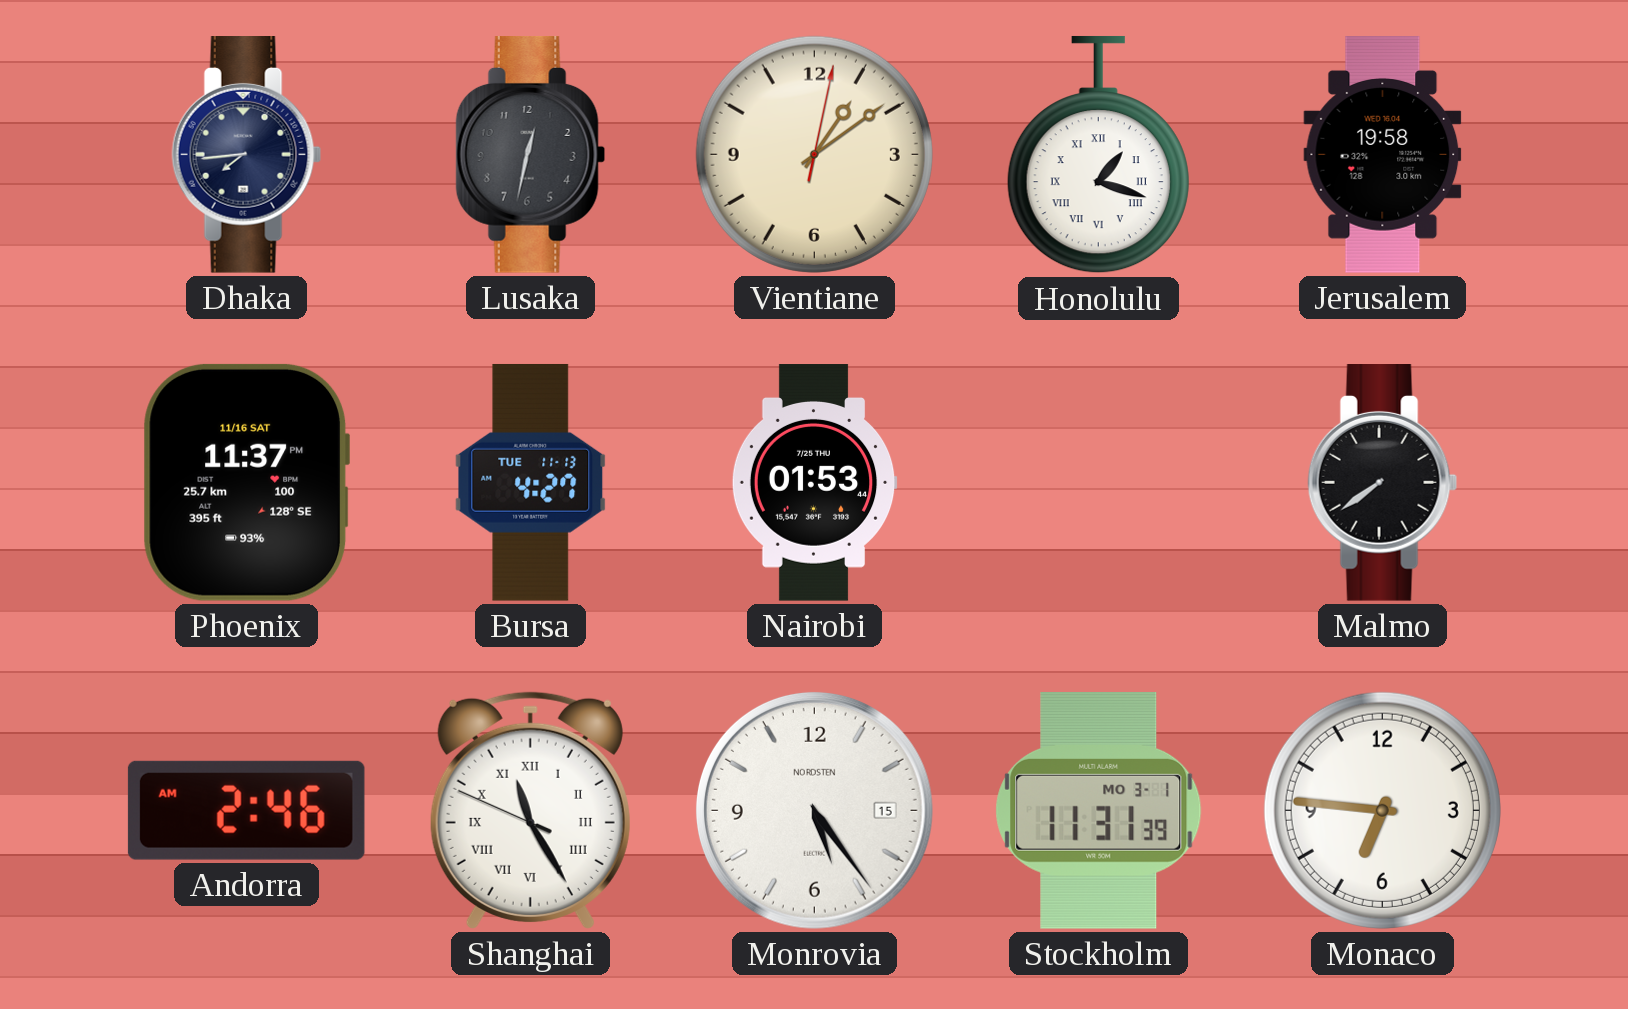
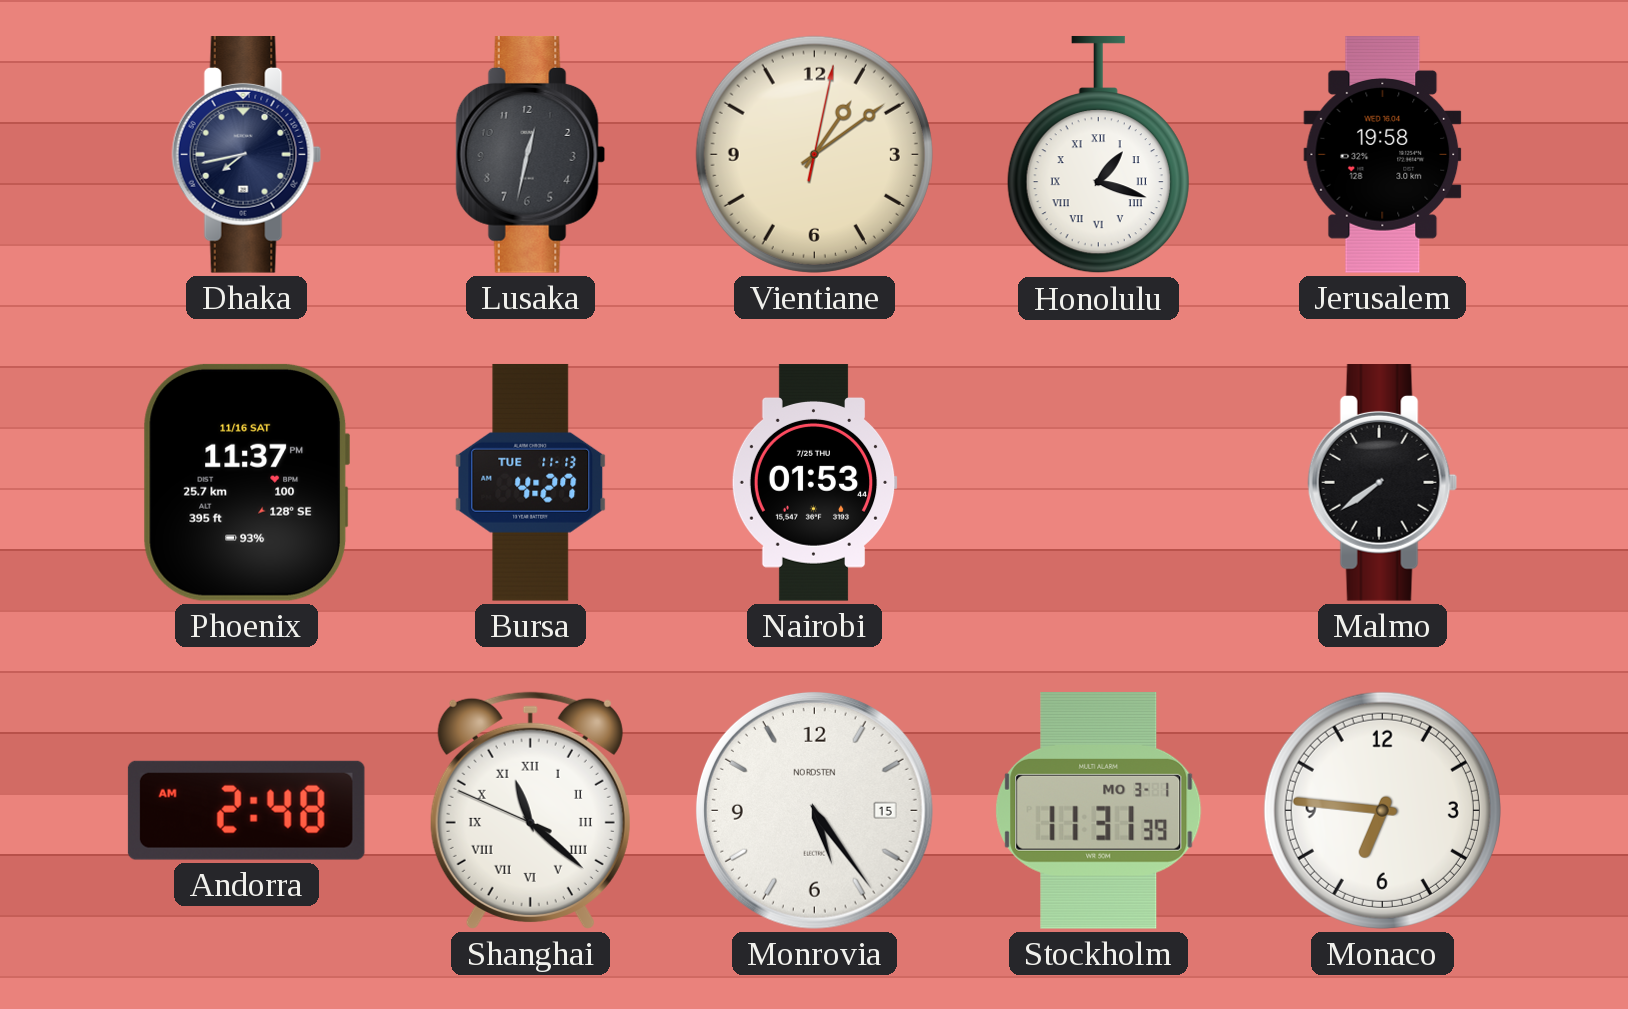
Dhaka: 7:44 -> 7:43
Andorra: 2:46 -> 2:48
Shanghai: 11:24 -> 11:21
